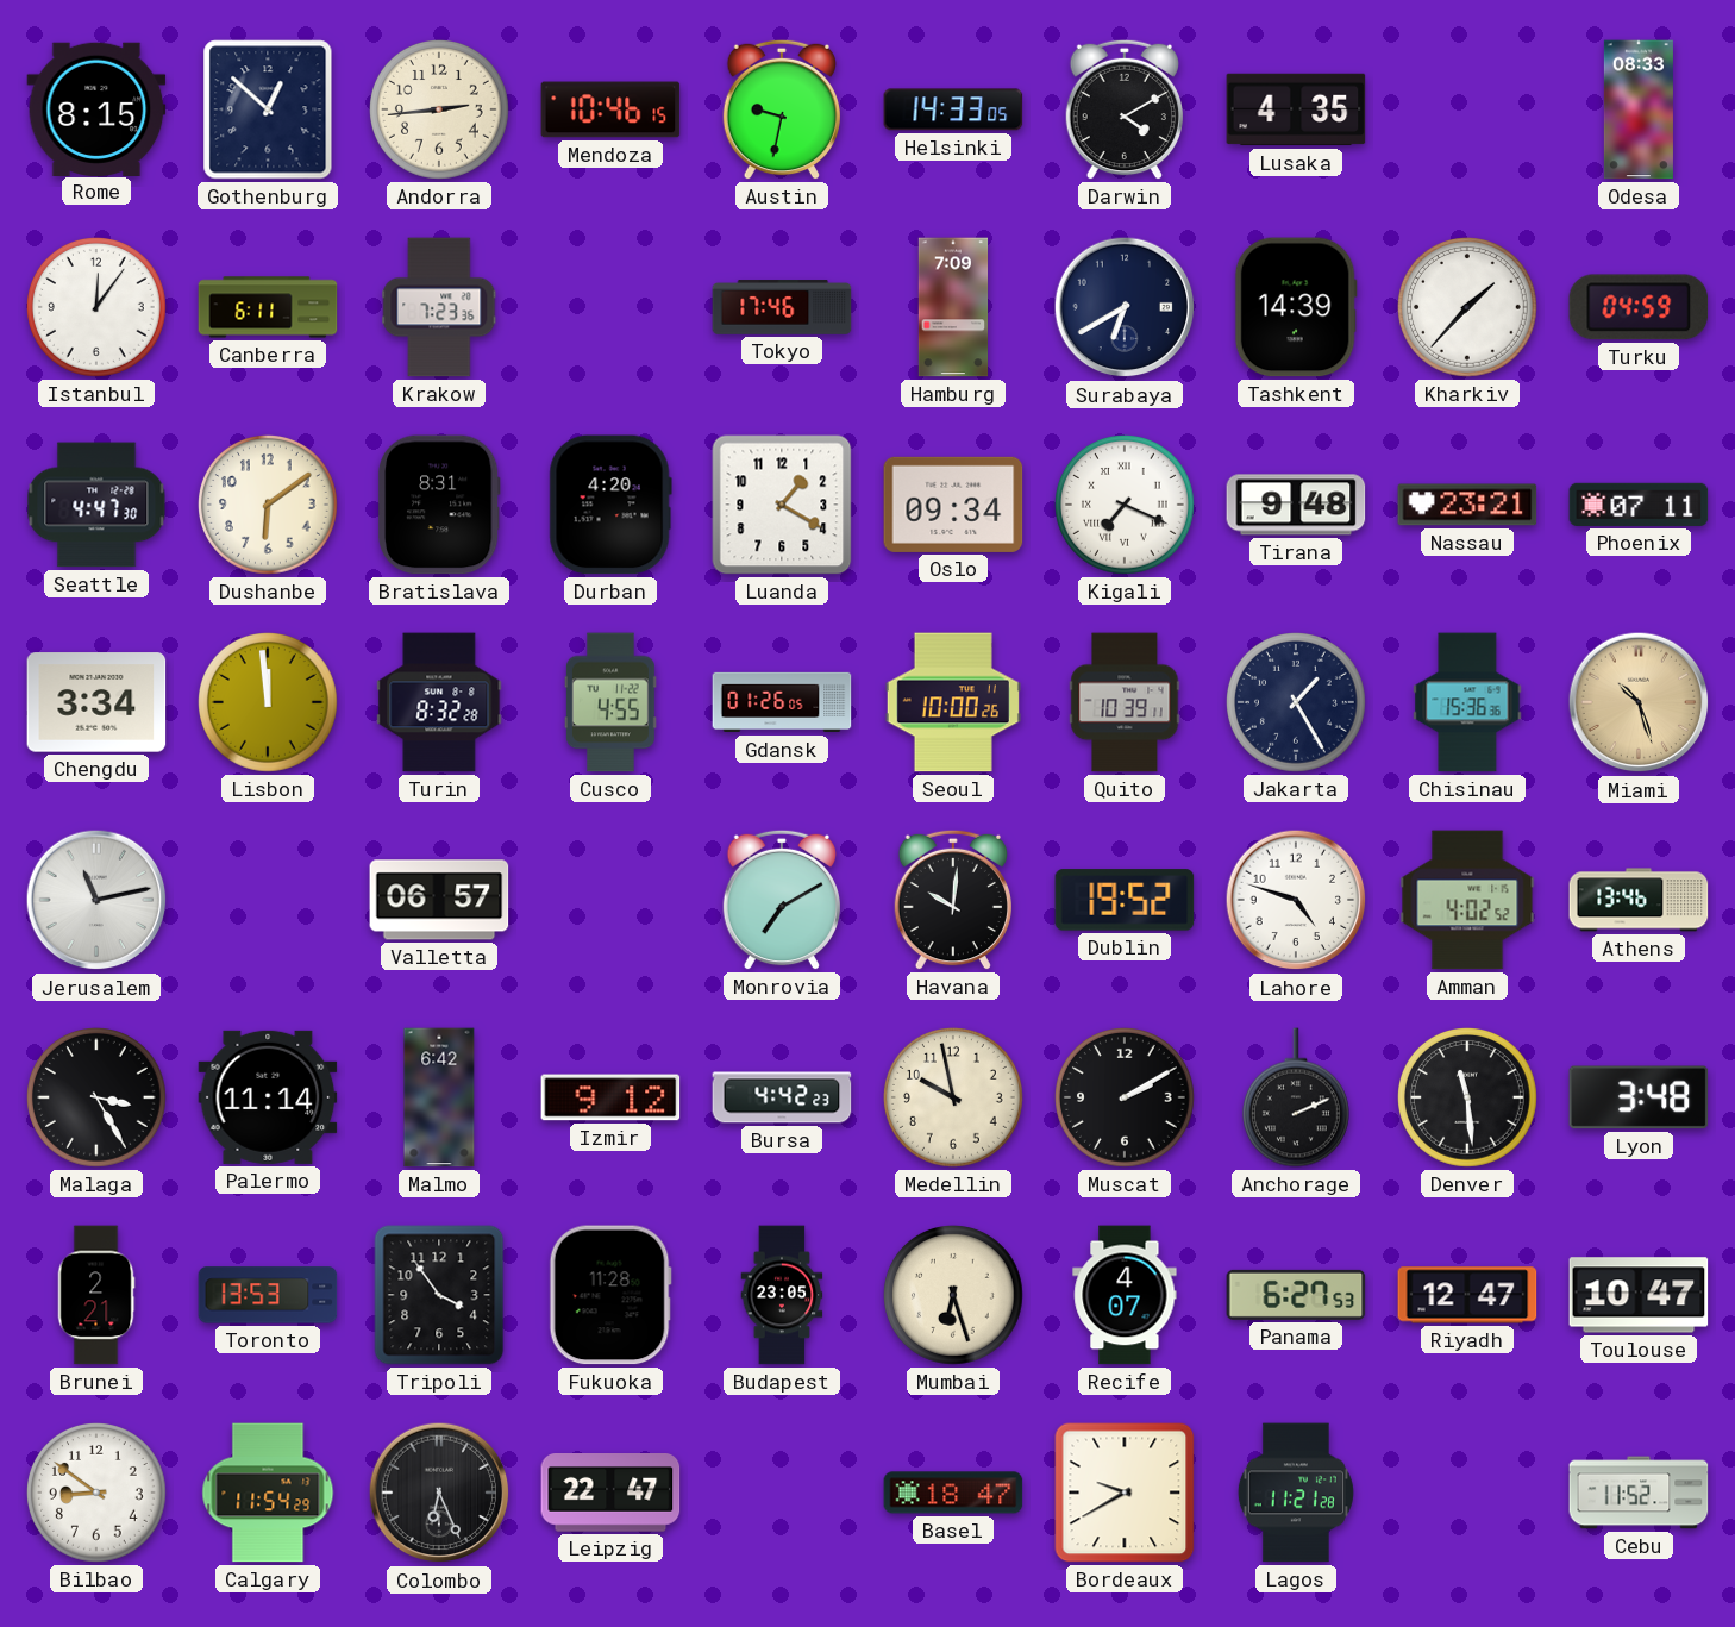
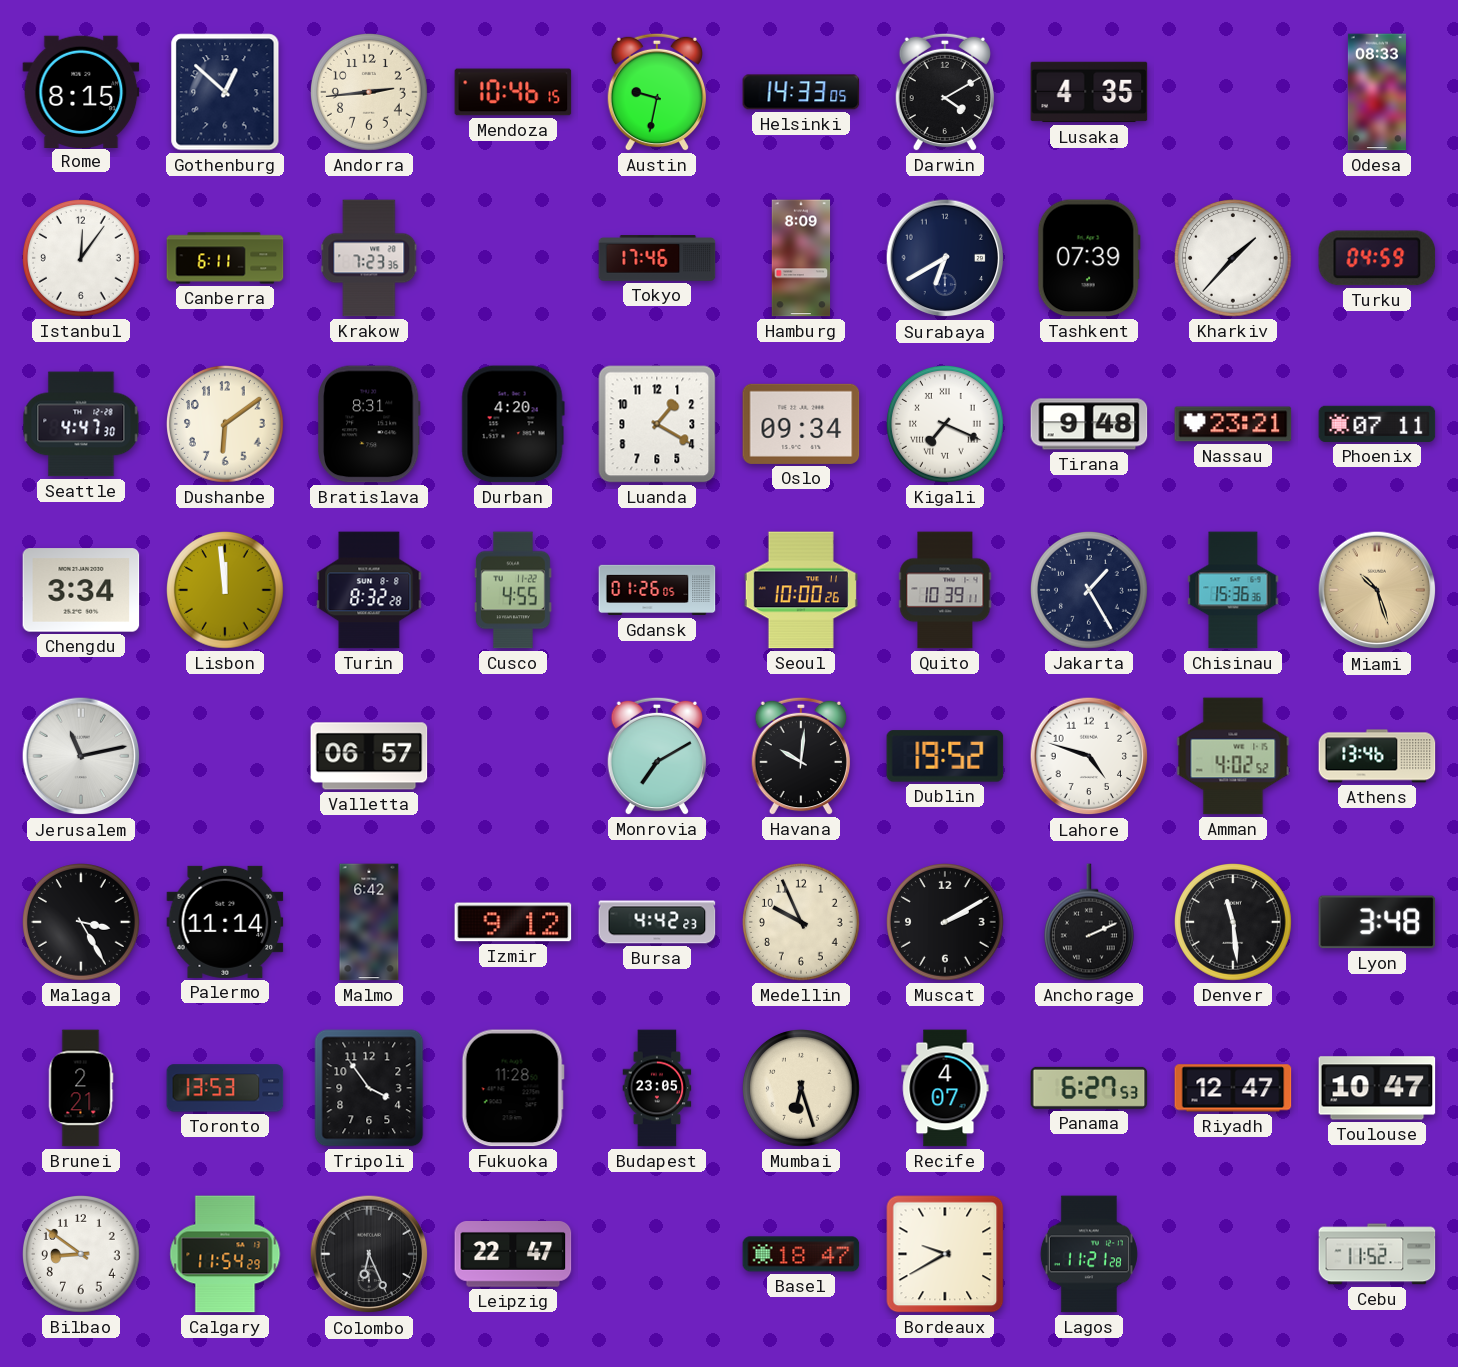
Hamburg: 7:09 -> 8:09
Tashkent: 14:39 -> 07:39
Medellin: 9:58 -> 9:56
